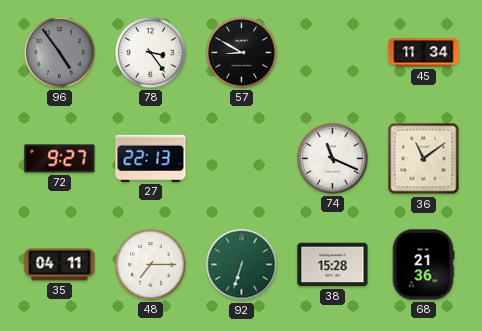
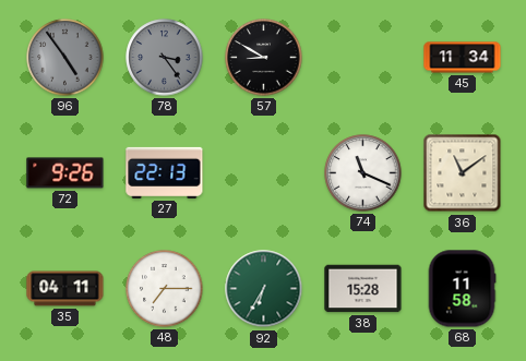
78 dial: white -> grey
72: 9:27 -> 9:26
92: 6:33 -> 6:35
68: 21:36 -> 11:58
